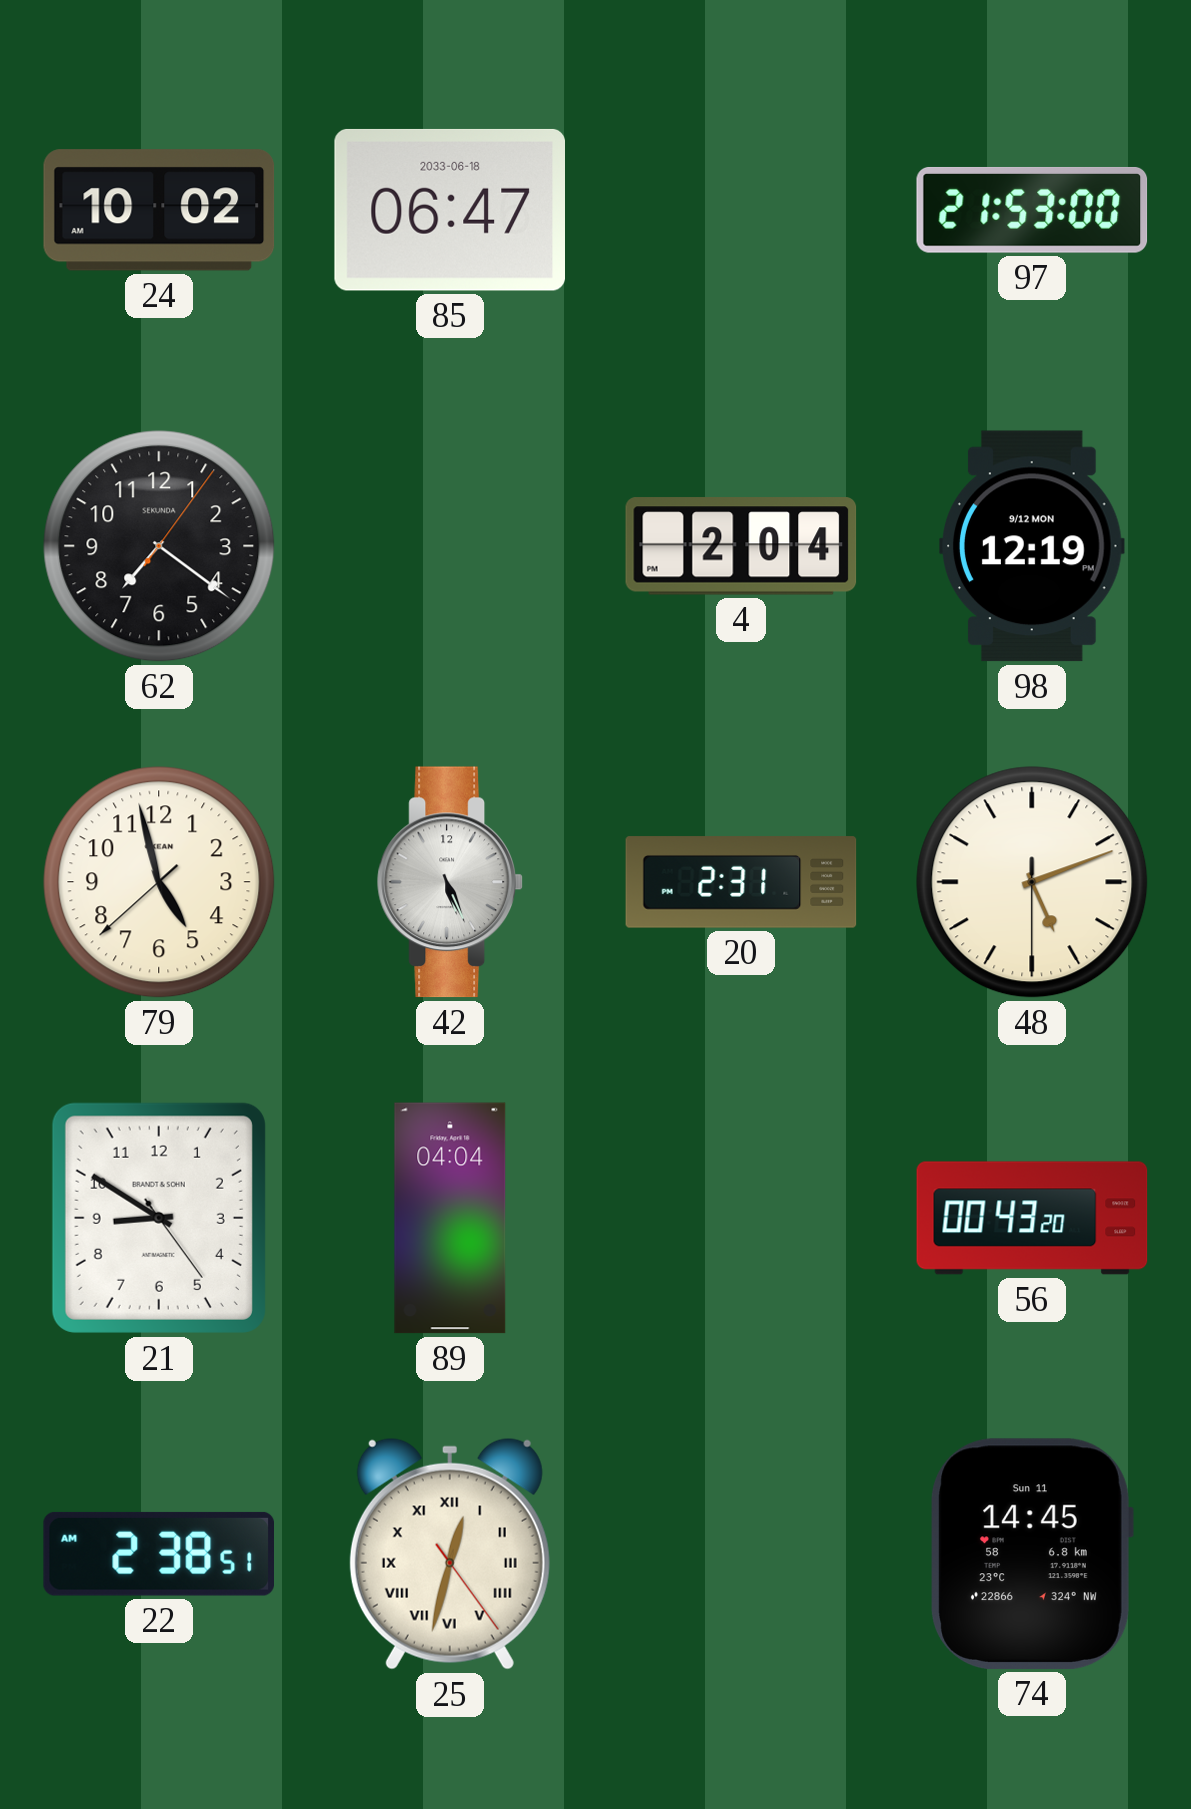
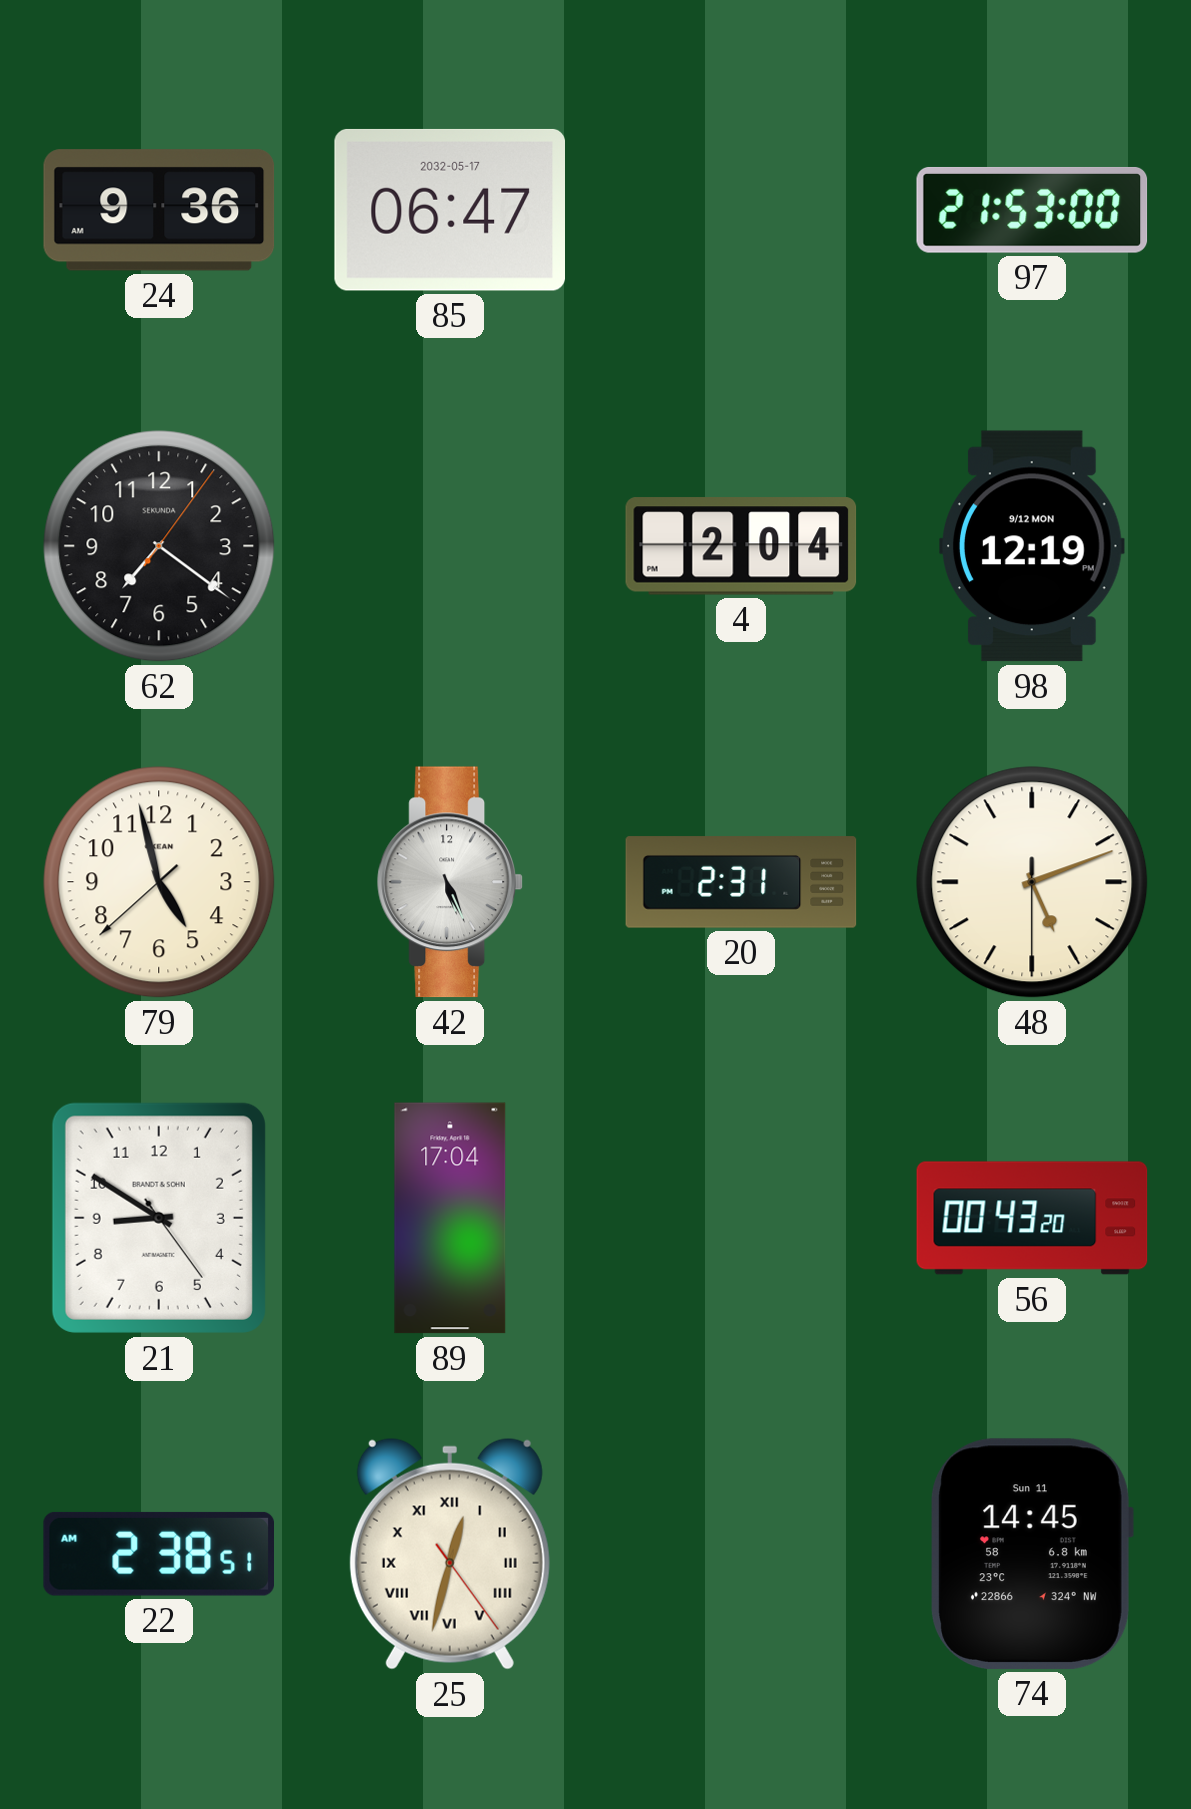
24: 10:02 -> 9:36
85 date: 2033-06-18 -> 2032-05-17
89: 04:04 -> 17:04
